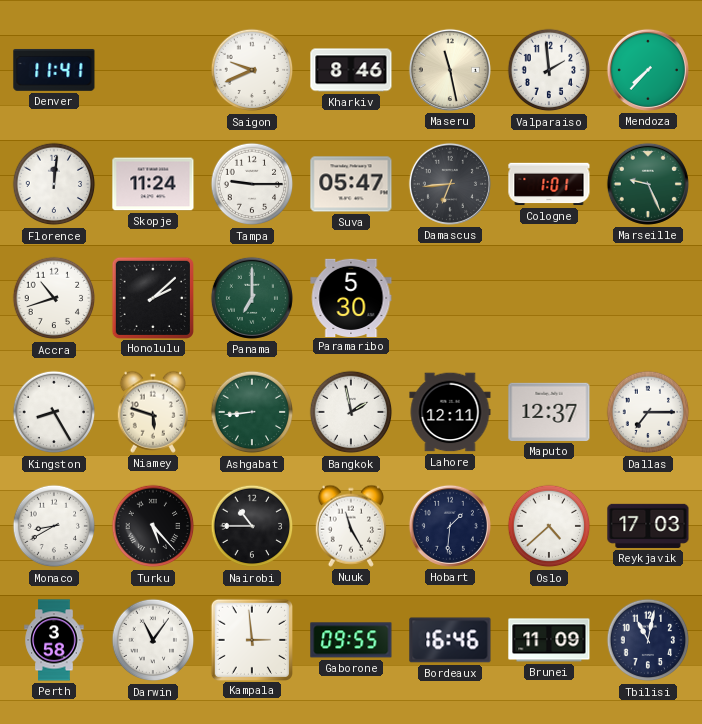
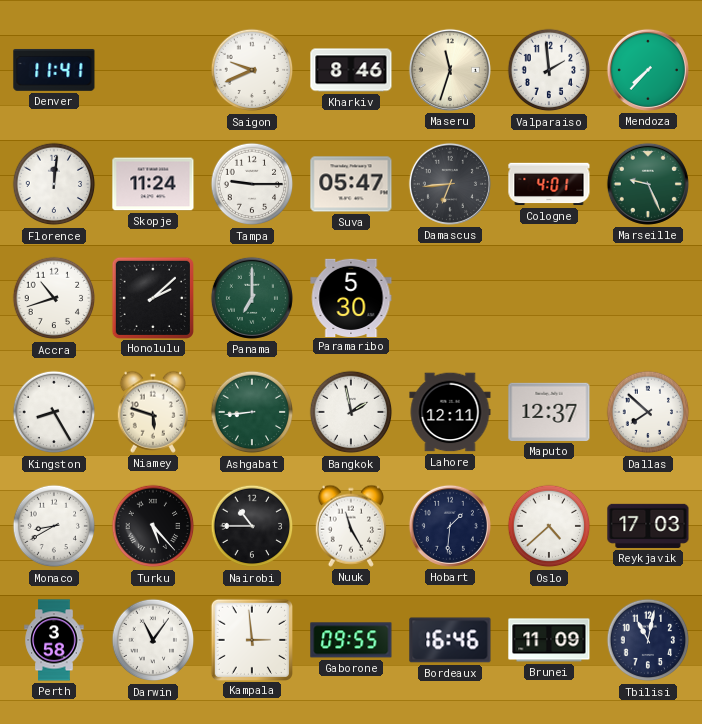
Maseru: 11:28 -> 11:33
Cologne: 1:01 -> 4:01
Dallas: 7:15 -> 7:52
